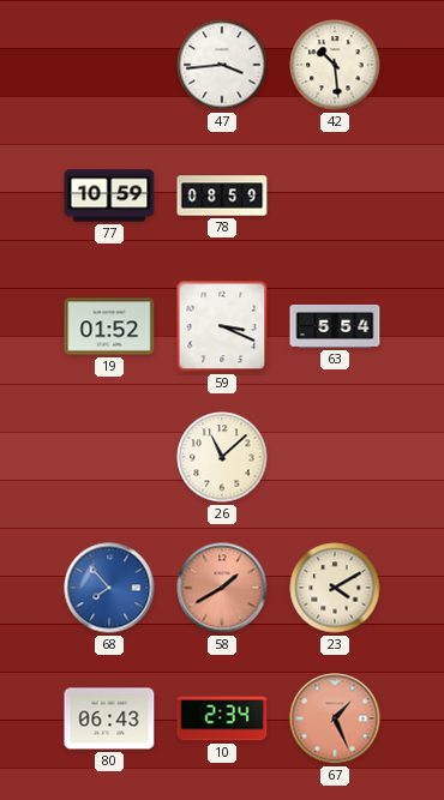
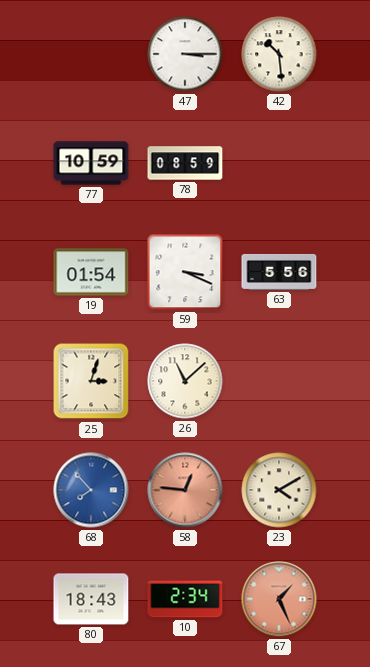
47: 3:44 -> 3:15
19: 01:52 -> 01:54
63: 5:54 -> 5:56
25: none -> 3:03
58: 1:40 -> 12:46
80: 06:43 -> 18:43
